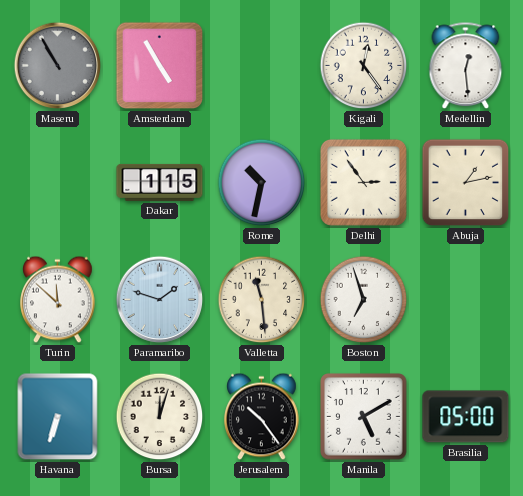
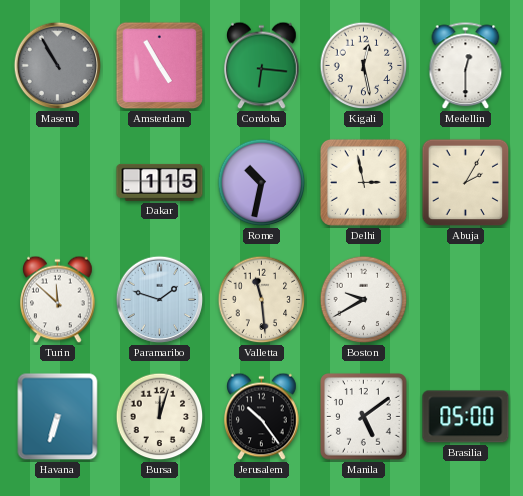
Cordoba: none -> 6:16
Kigali: 12:24 -> 12:28
Medellin: 12:29 -> 12:30
Delhi: 2:54 -> 2:58
Abuja: 1:13 -> 2:05
Boston: 6:57 -> 9:40
Manila: 5:10 -> 5:09
